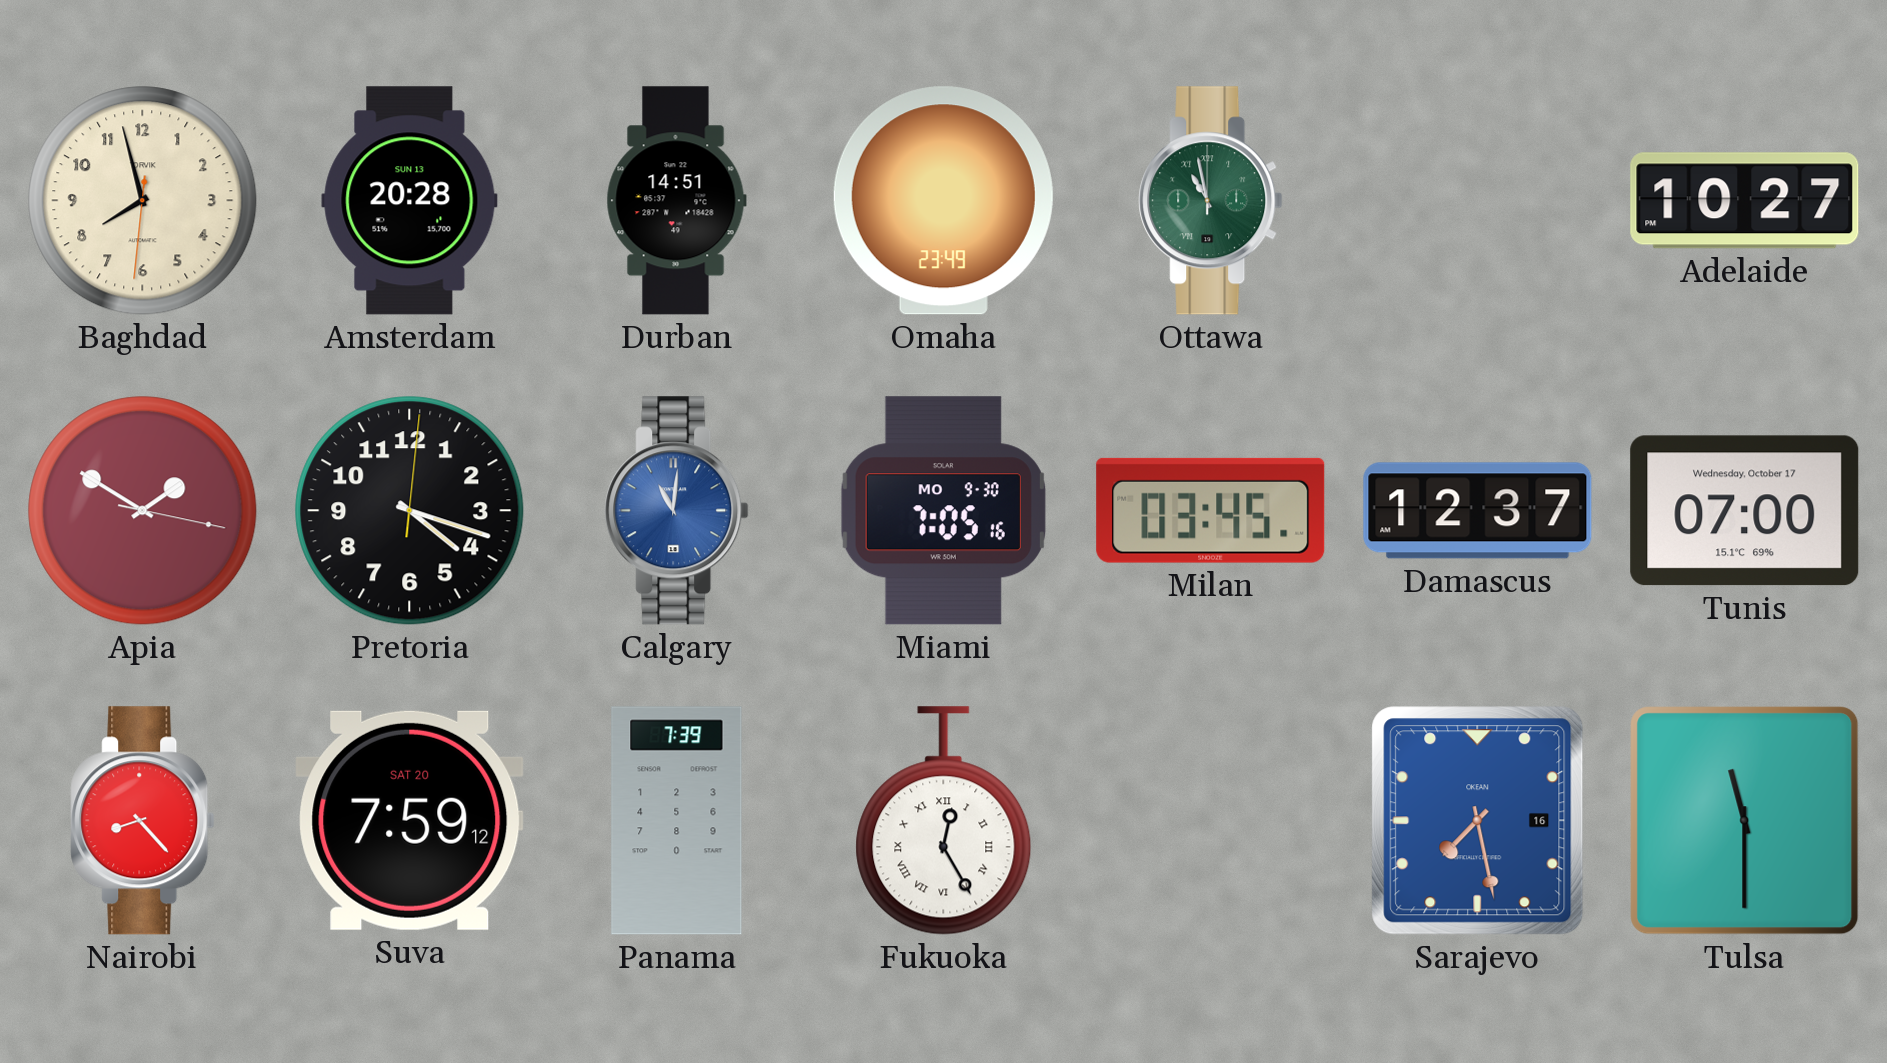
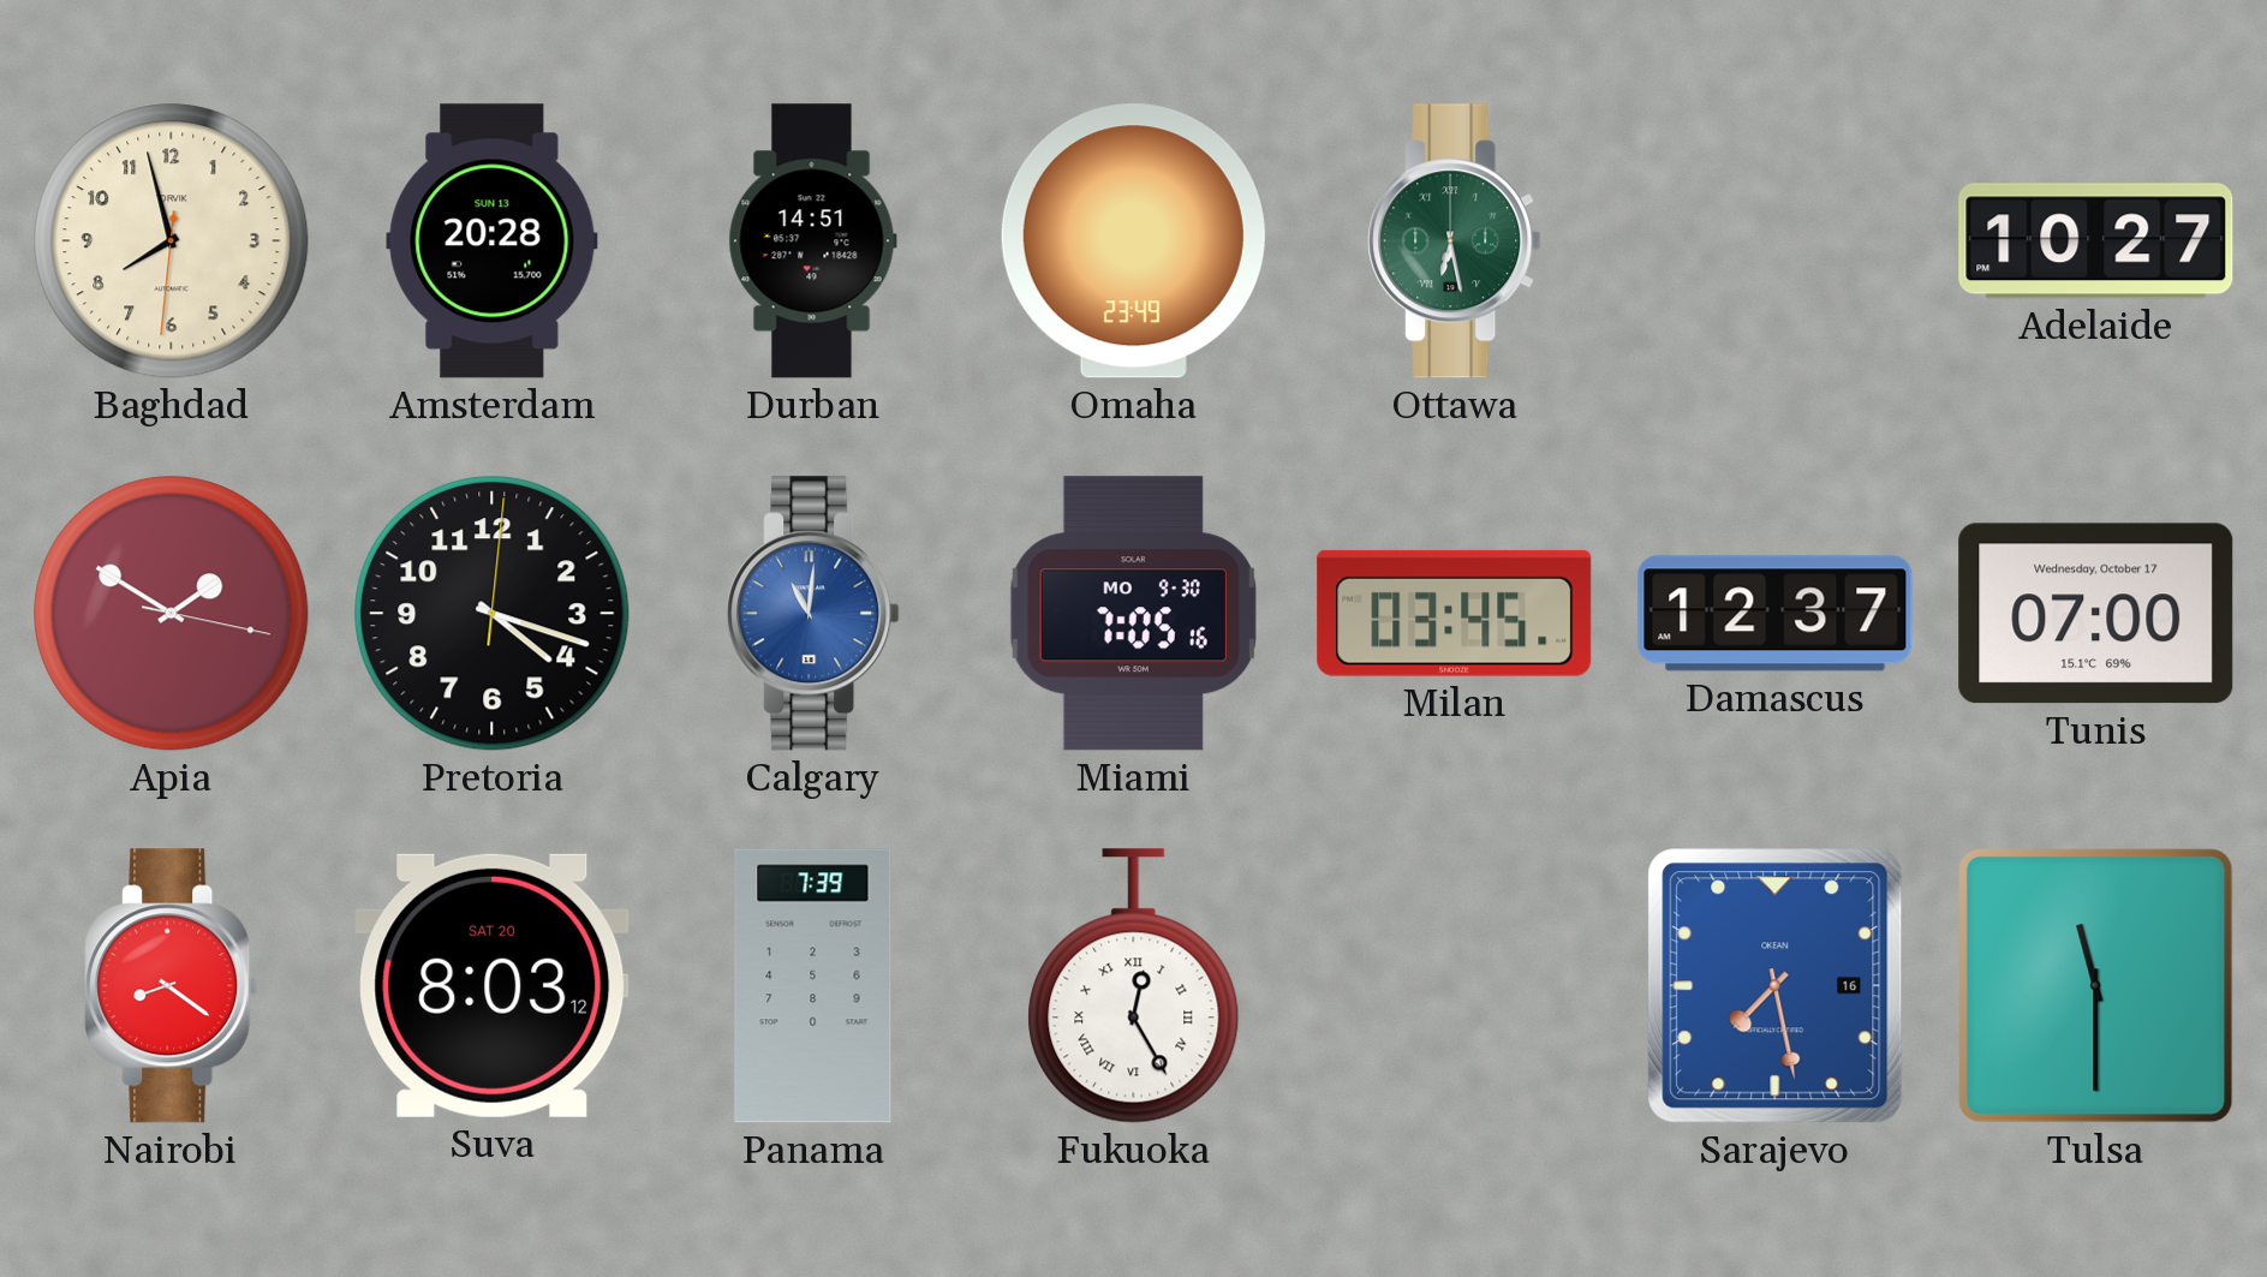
Ottawa: 10:58 -> 6:28
Nairobi: 8:23 -> 8:21
Suva: 7:59 -> 8:03
